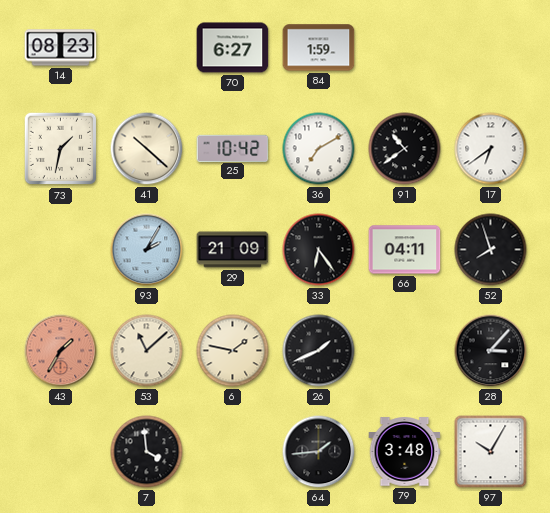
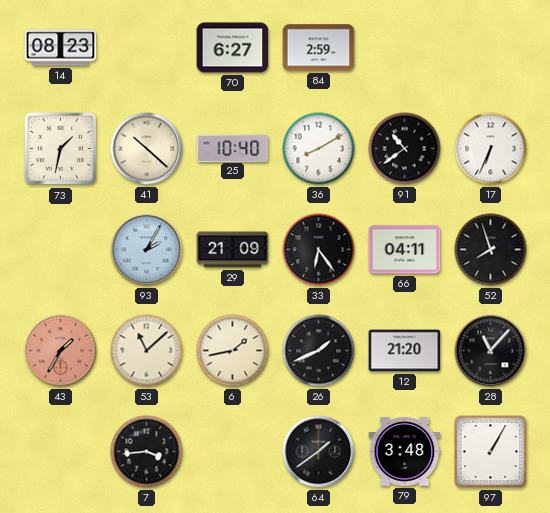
84: 1:59 -> 2:59
25: 10:42 -> 10:40
36: 7:10 -> 8:10
17: 6:39 -> 6:34
6: 1:47 -> 1:43
12: none -> 21:20
28: 3:07 -> 11:07
7: 3:59 -> 3:44
64: 1:44 -> 1:39
97: 10:05 -> 1:05
